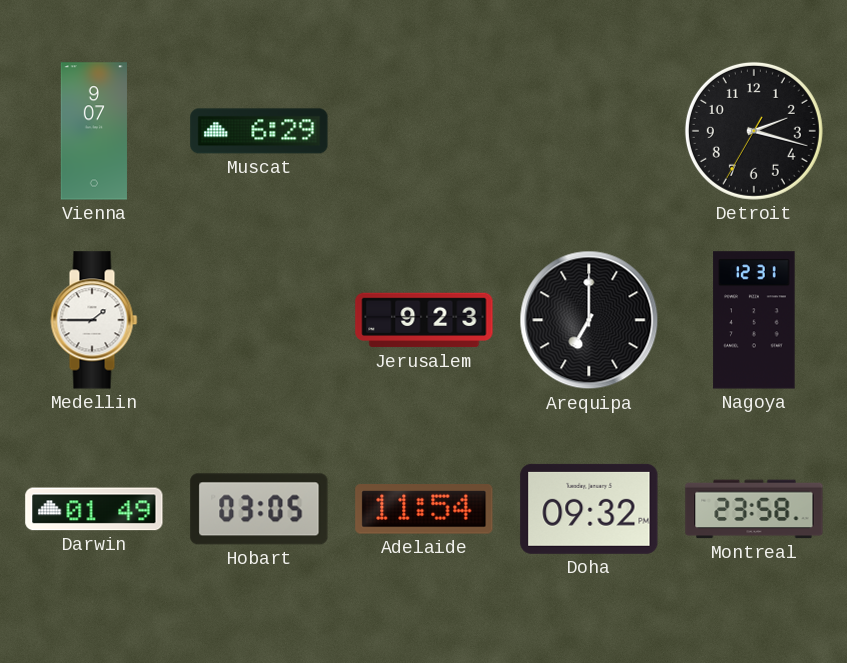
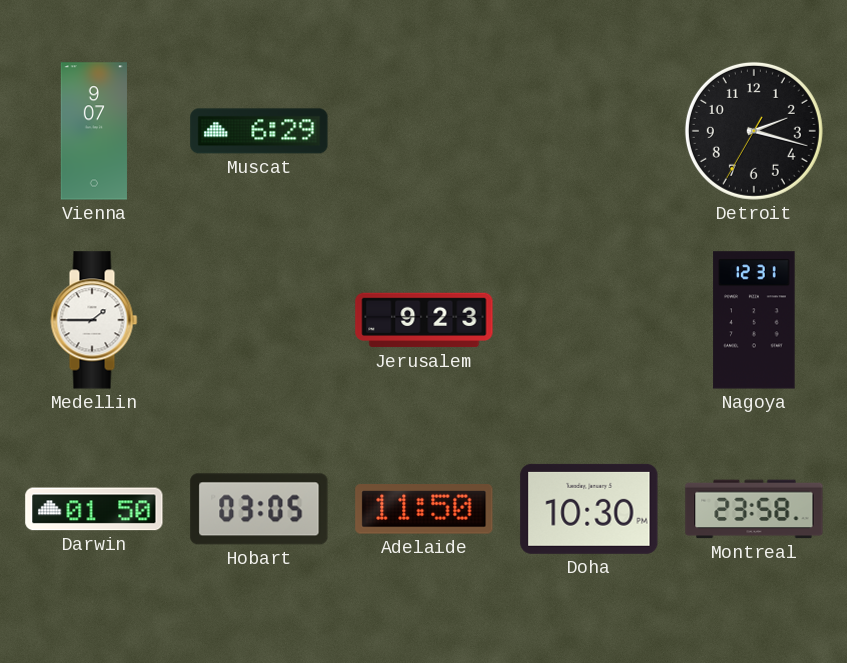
Arequipa: 7:00 -> none
Darwin: 01:49 -> 01:50
Adelaide: 11:54 -> 11:50
Doha: 09:32 -> 10:30
